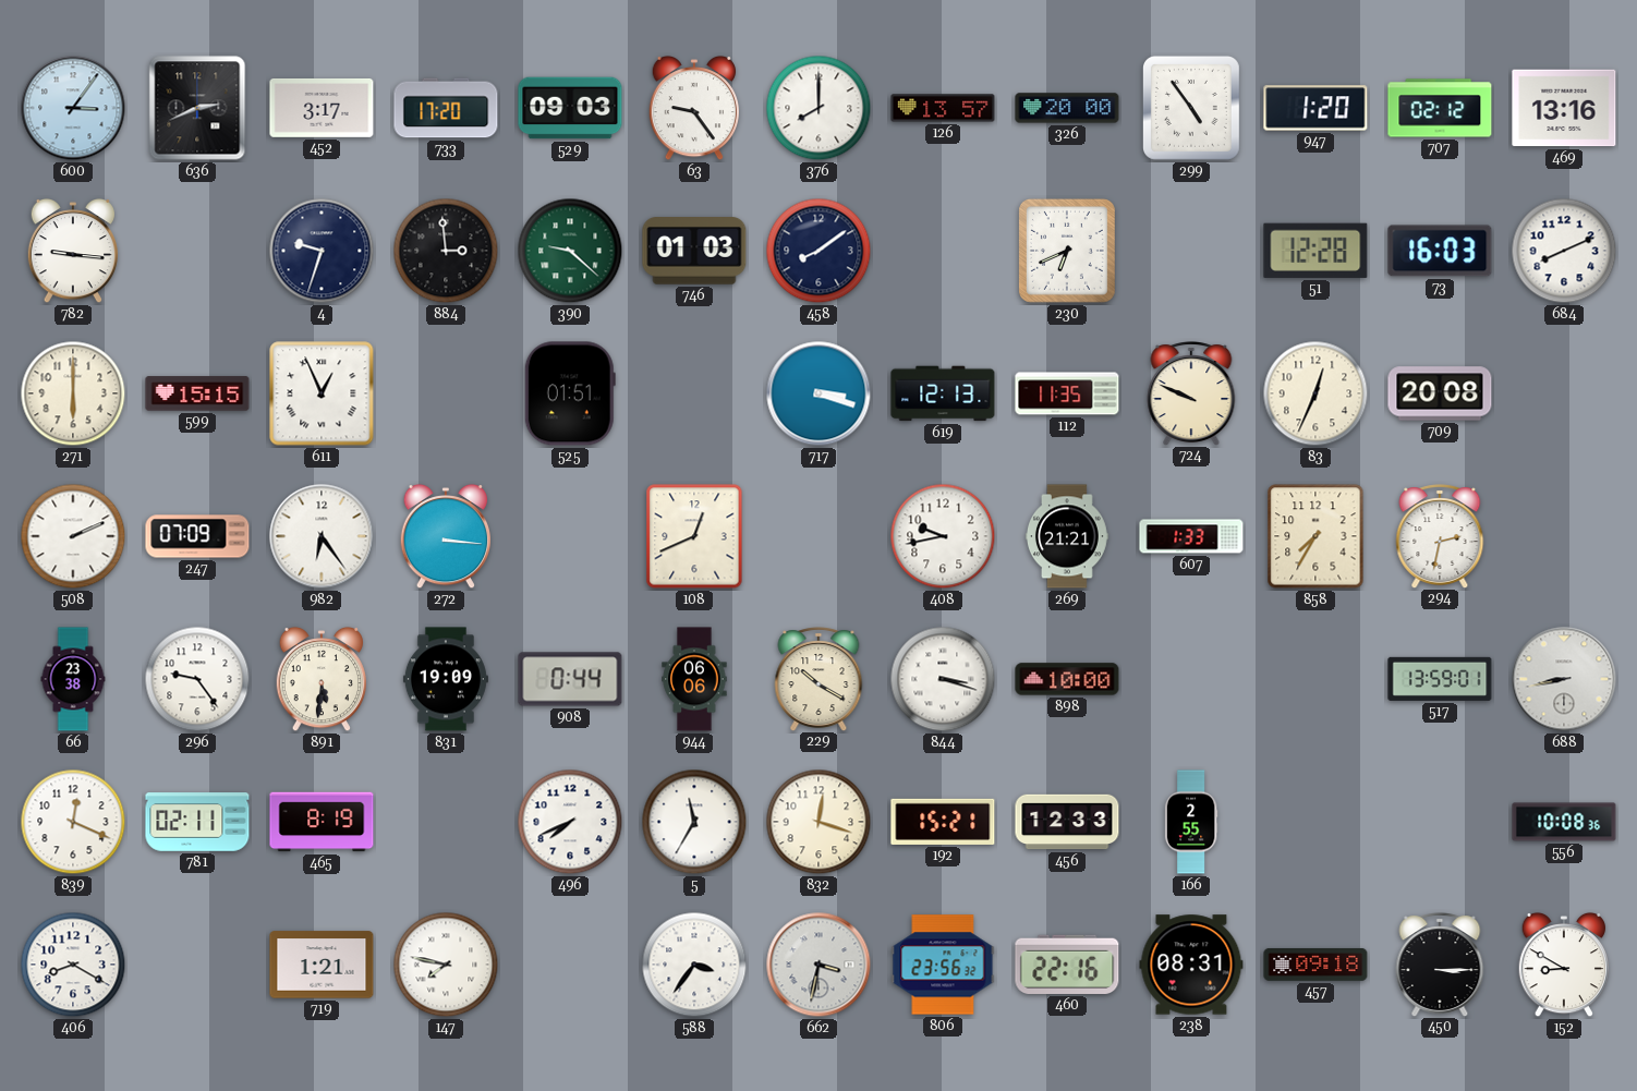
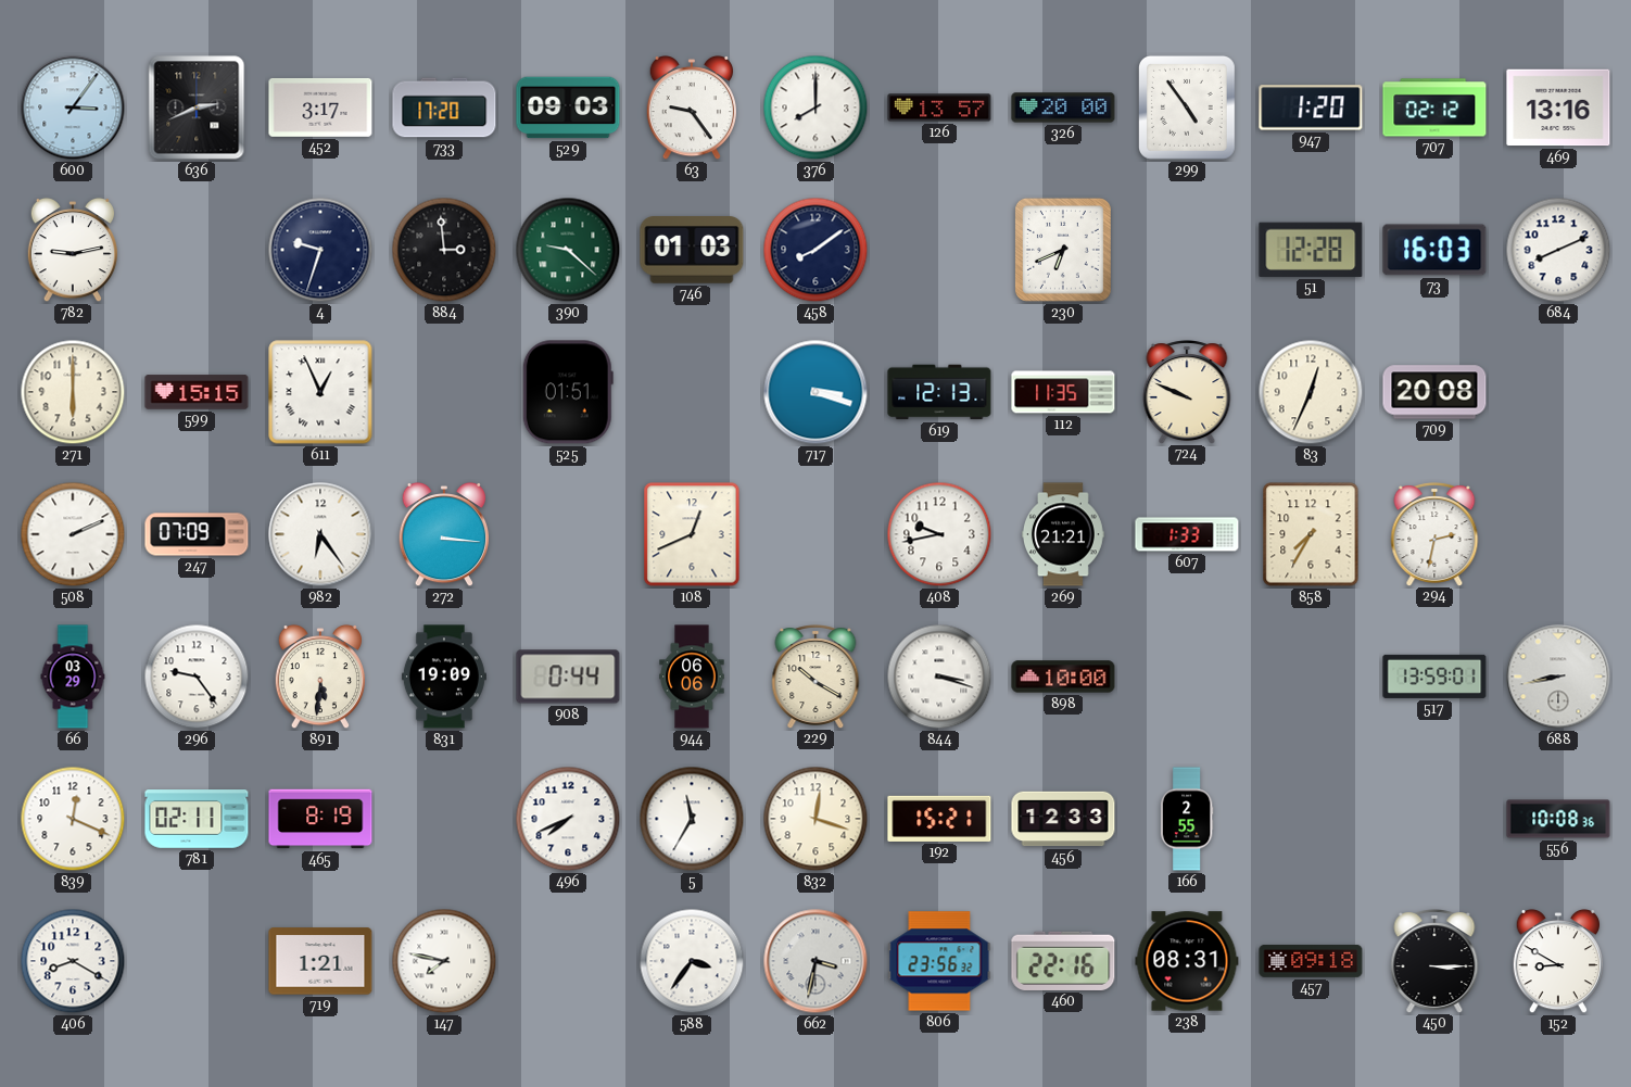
782: 9:16 -> 9:13
66: 23:38 -> 03:29
